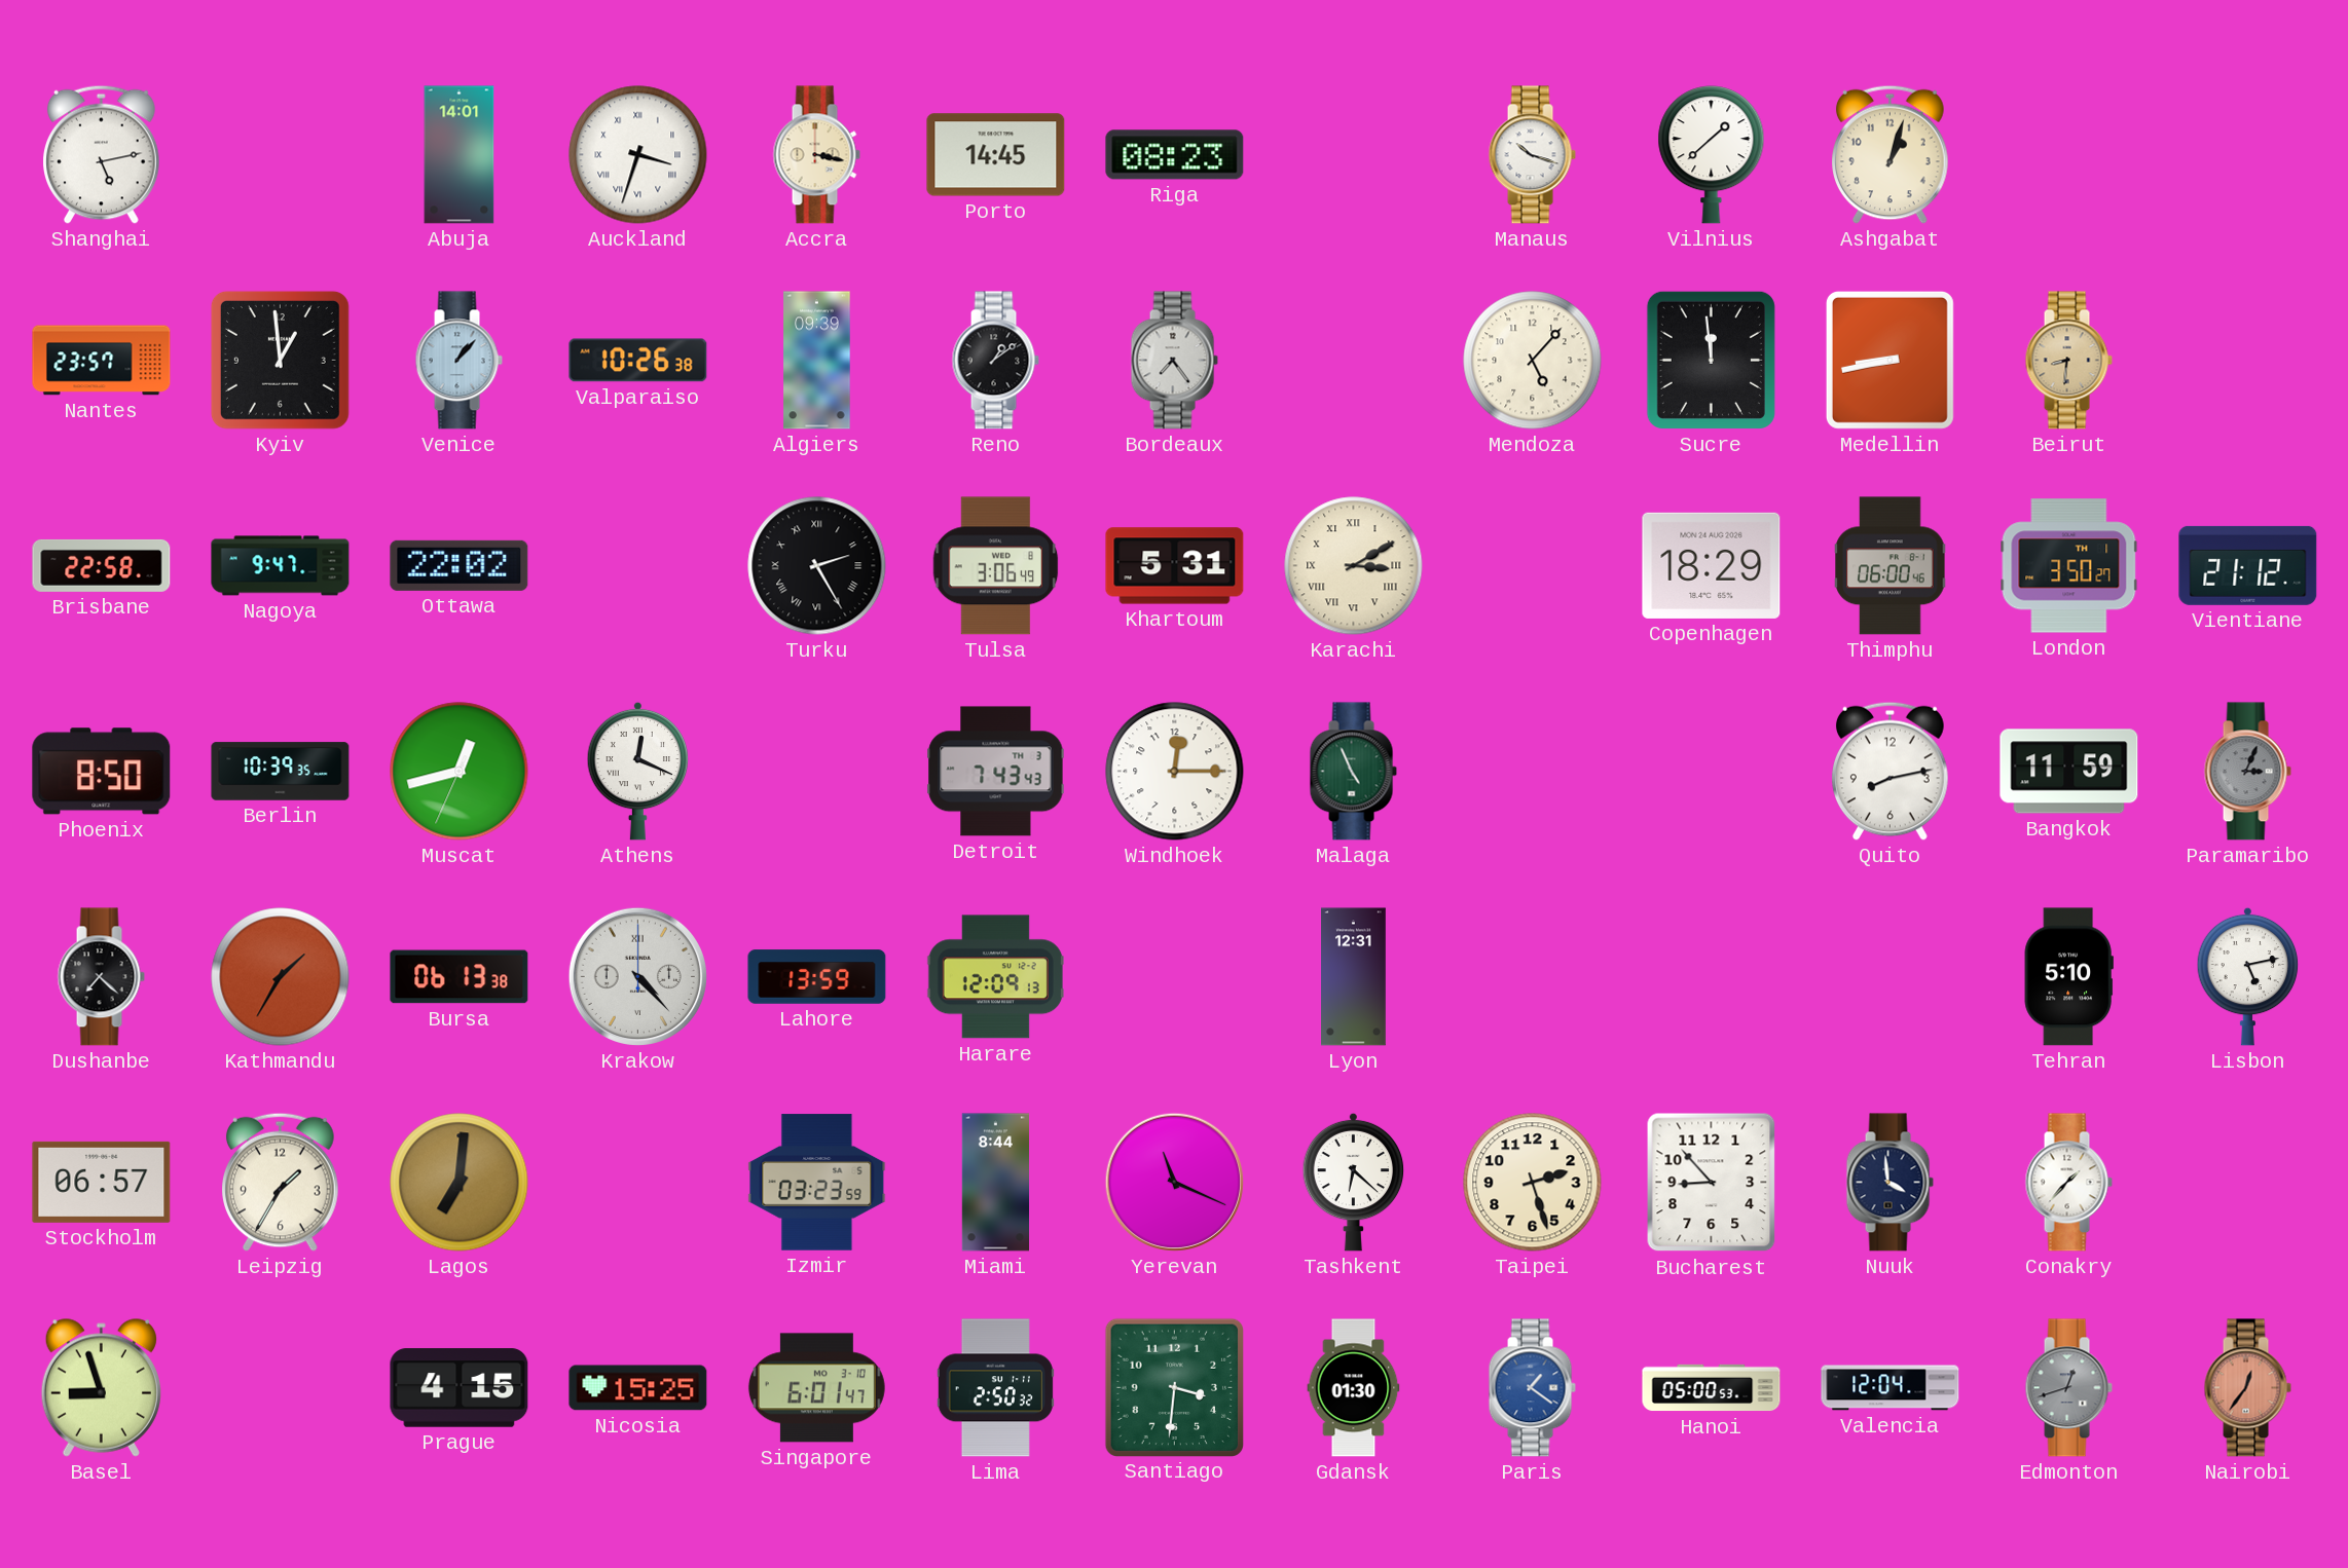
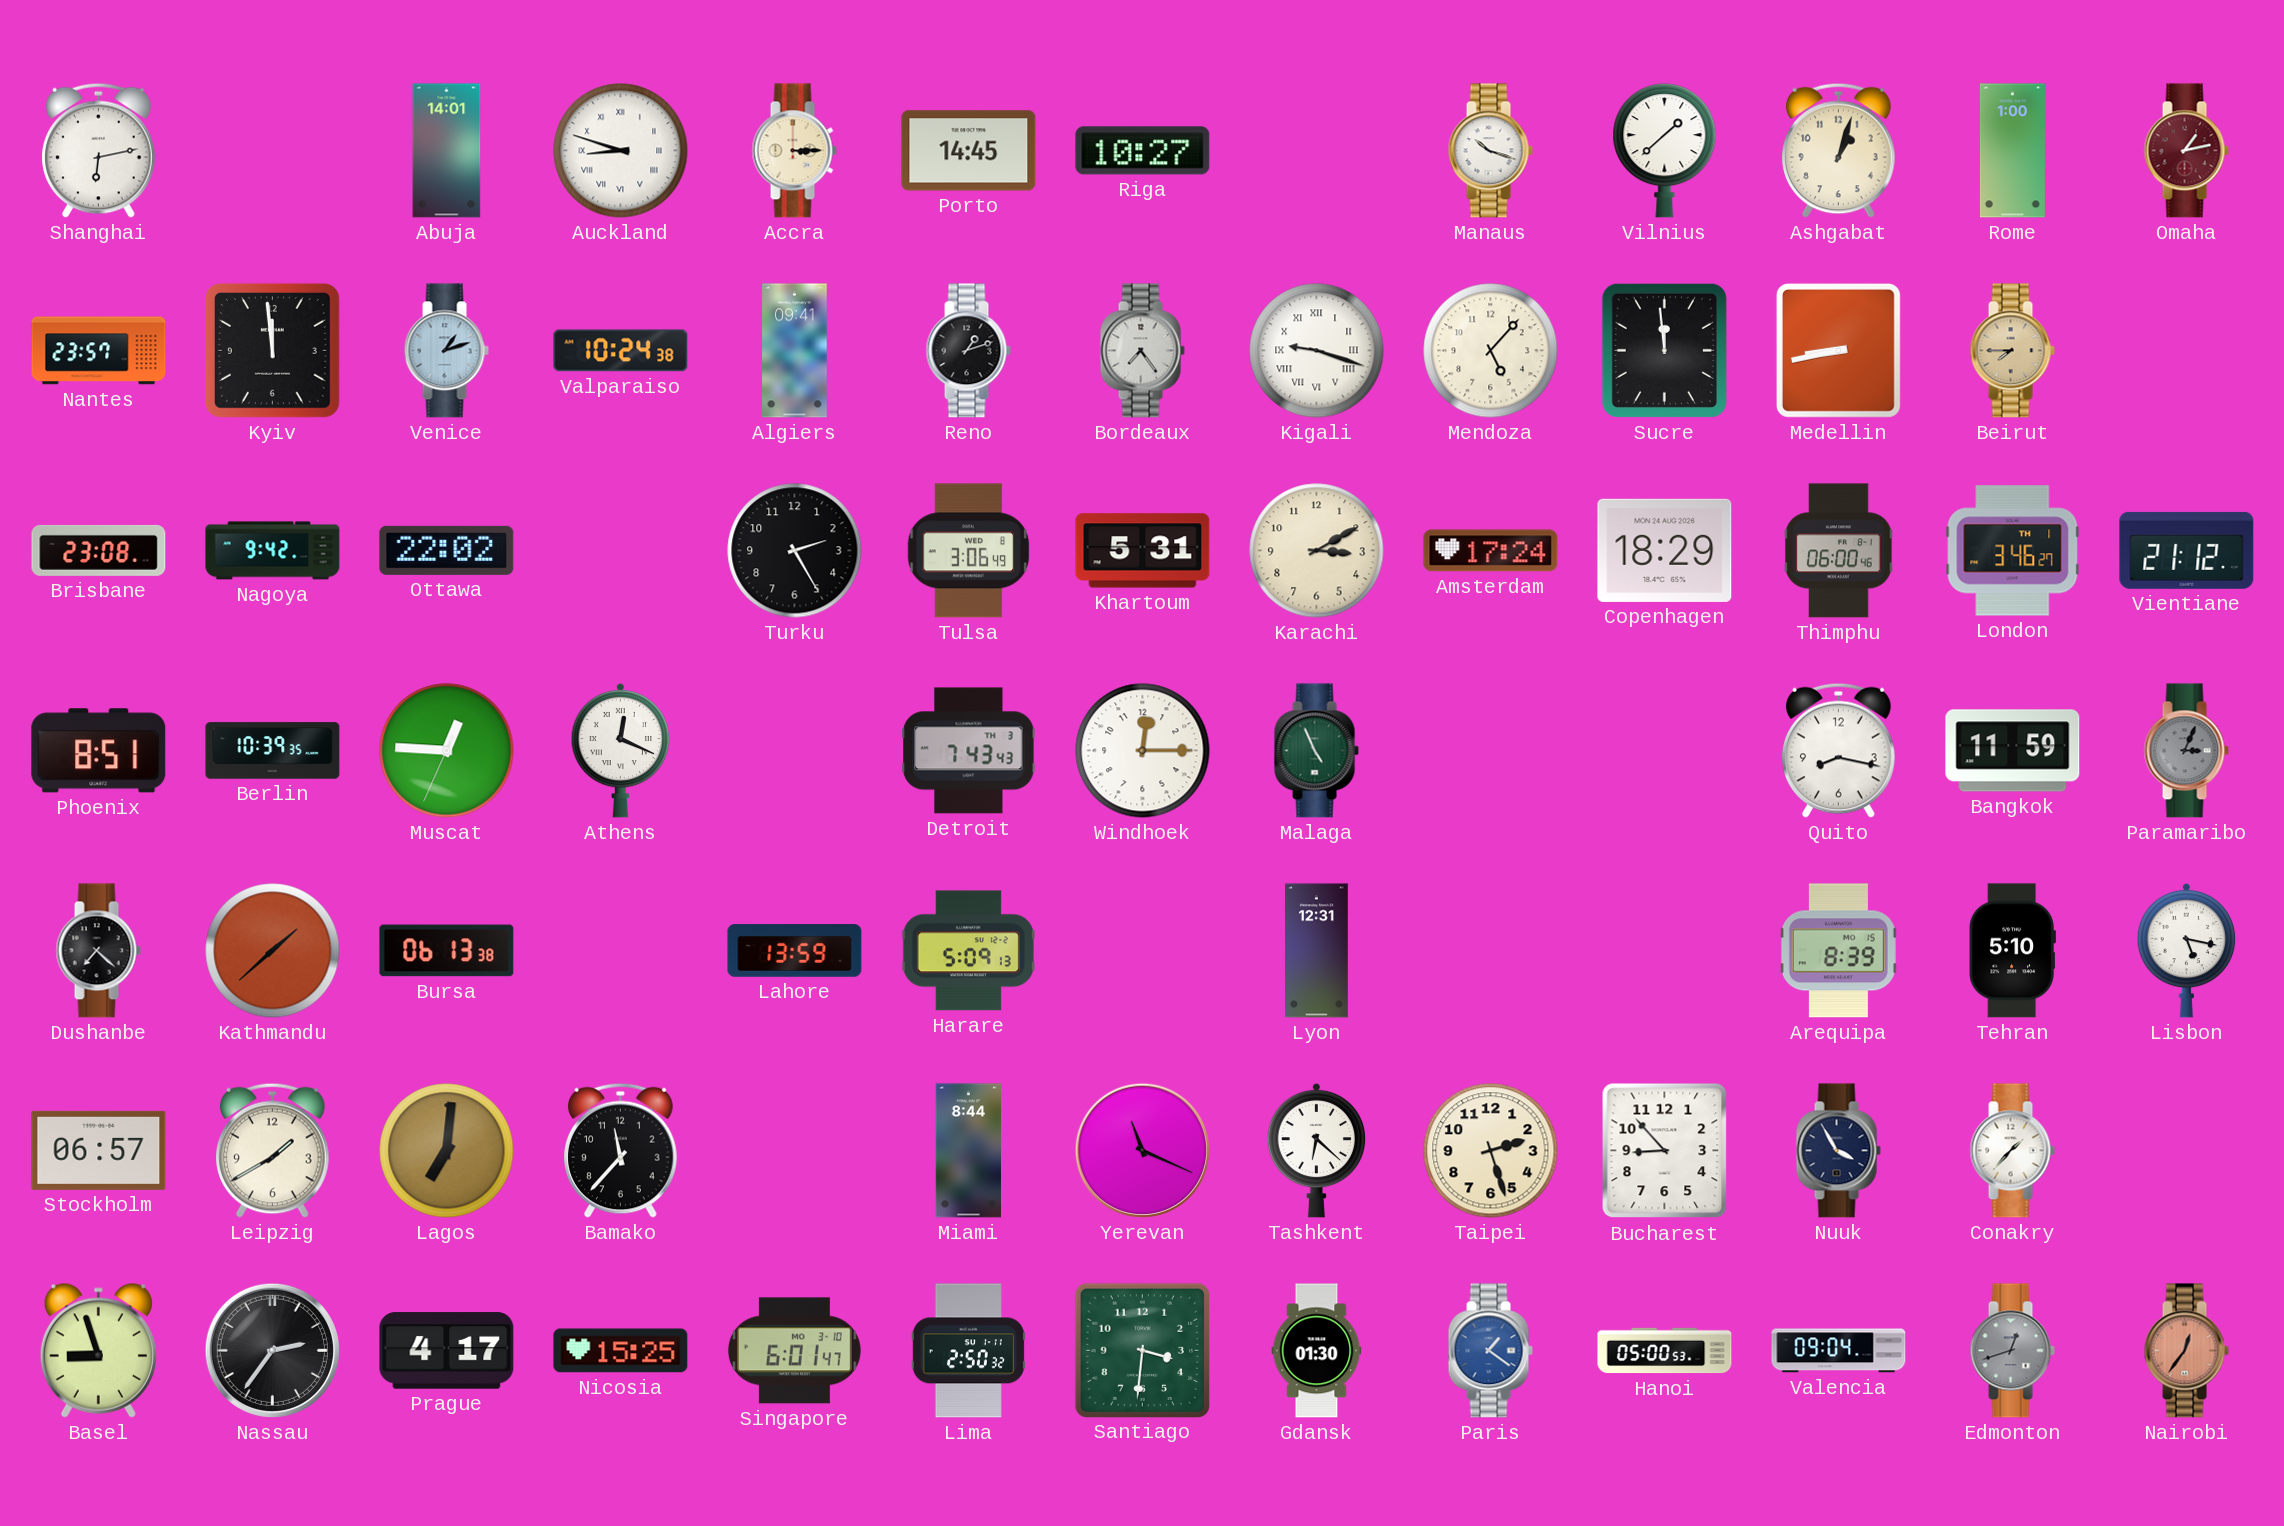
Shanghai: 5:13 -> 6:13
Auckland: 3:33 -> 8:48
Accra: 3:17 -> 3:15
Riga: 08:23 -> 10:27
Rome: none -> 1:00
Omaha: none -> 1:13
Kyiv: 12:59 -> 11:59
Venice: 1:07 -> 1:12
Valparaiso: 10:26 -> 10:24
Algiers: 09:39 -> 09:41
Reno: 1:09 -> 1:12
Kigali: none -> 9:18
Beirut: 8:31 -> 7:45
Brisbane: 22:58 -> 23:08
Nagoya: 9:47 -> 9:42
Turku numerals: Roman -> Arabic
Karachi numerals: Roman -> Arabic
Amsterdam: none -> 17:24
London: 3:50 -> 3:46
Phoenix: 8:50 -> 8:51
Muscat: 12:42 -> 12:45
Quito: 8:13 -> 8:17
Kathmandu: 1:35 -> 1:38
Krakow: 4:23 -> none
Harare: 12:09 -> 5:09
Arequipa: none -> 8:39
Lisbon: 5:13 -> 5:17
Leipzig: 1:35 -> 1:40
Bamako: none -> 11:37
Izmir: 03:23 -> none
Nuuk: 3:59 -> 3:55
Nassau: none -> 2:36
Prague: 4:15 -> 4:17
Valencia: 12:04 -> 09:04
